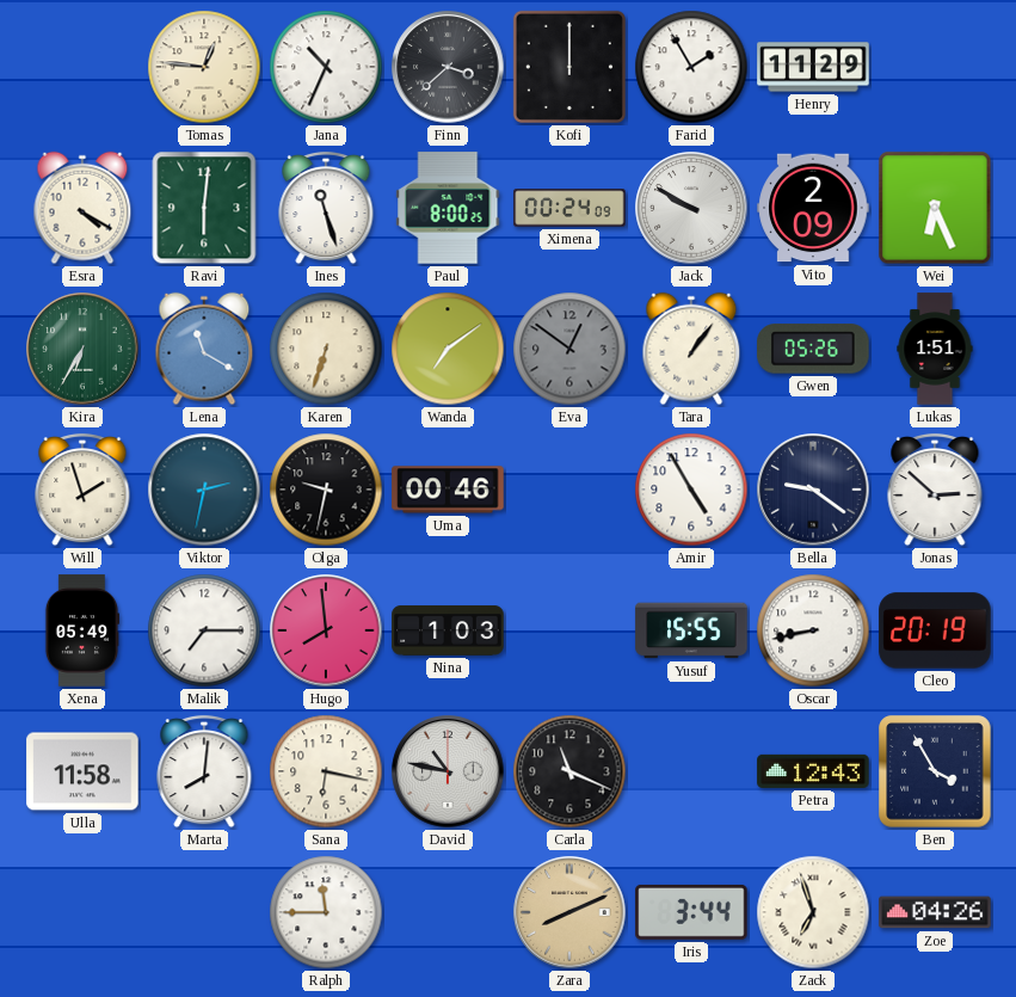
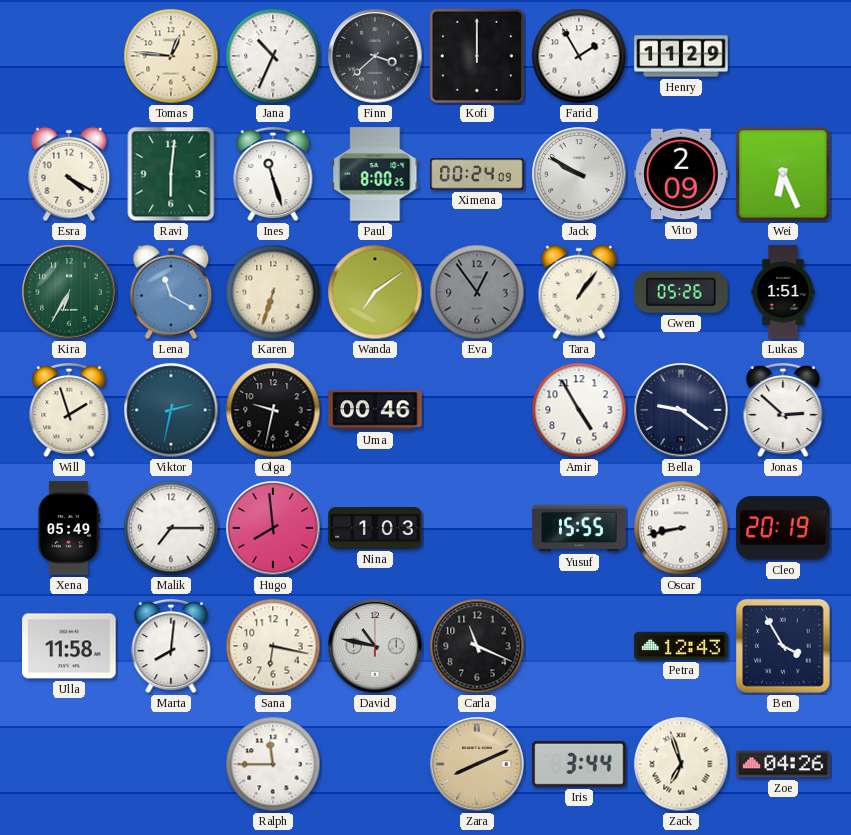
Eva: 12:51 -> 12:54
